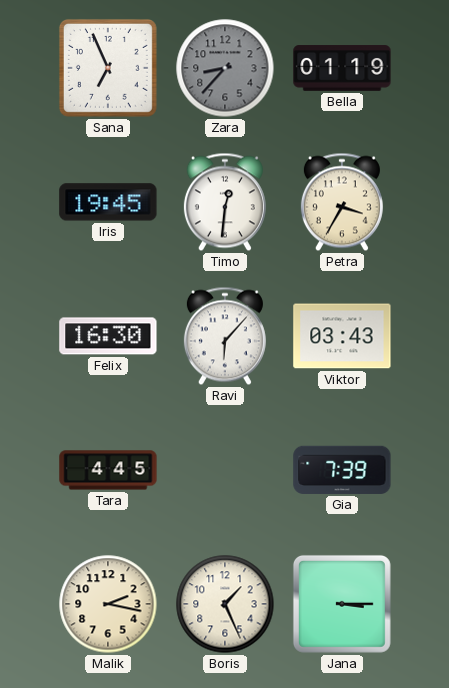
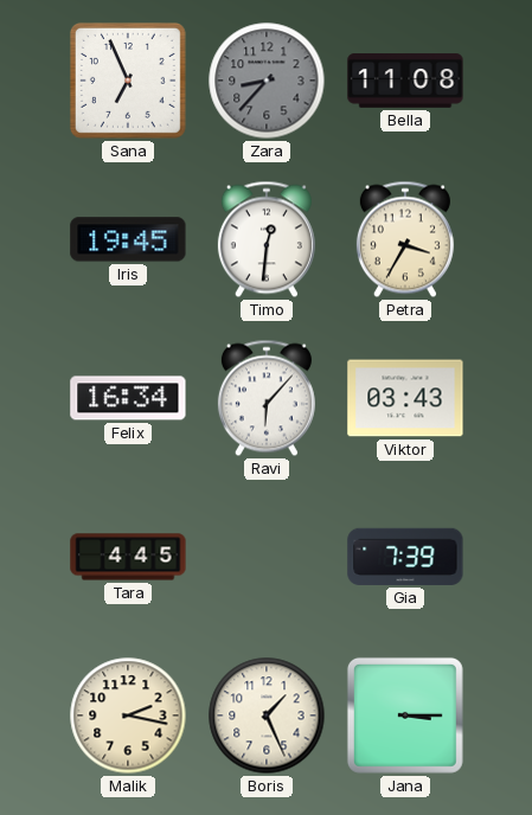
Bella: 01:19 -> 11:08
Felix: 16:30 -> 16:34
